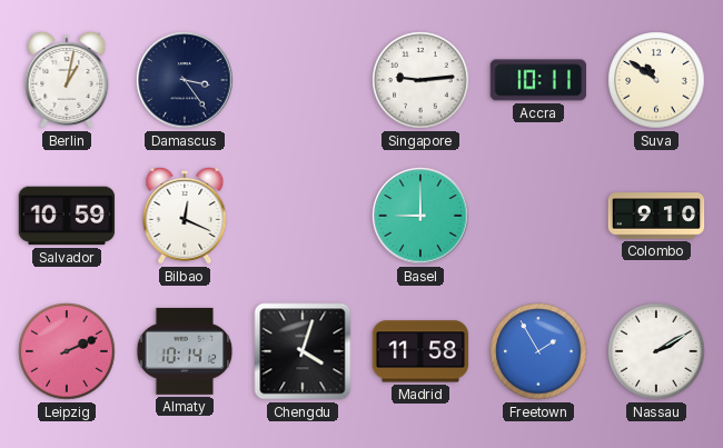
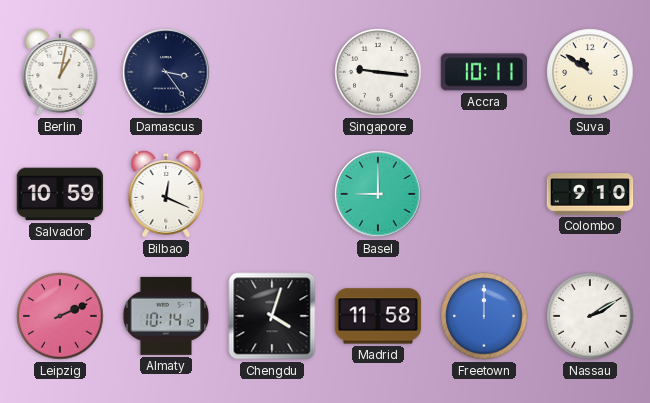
Singapore: 9:14 -> 9:16
Freetown: 1:55 -> 12:00
